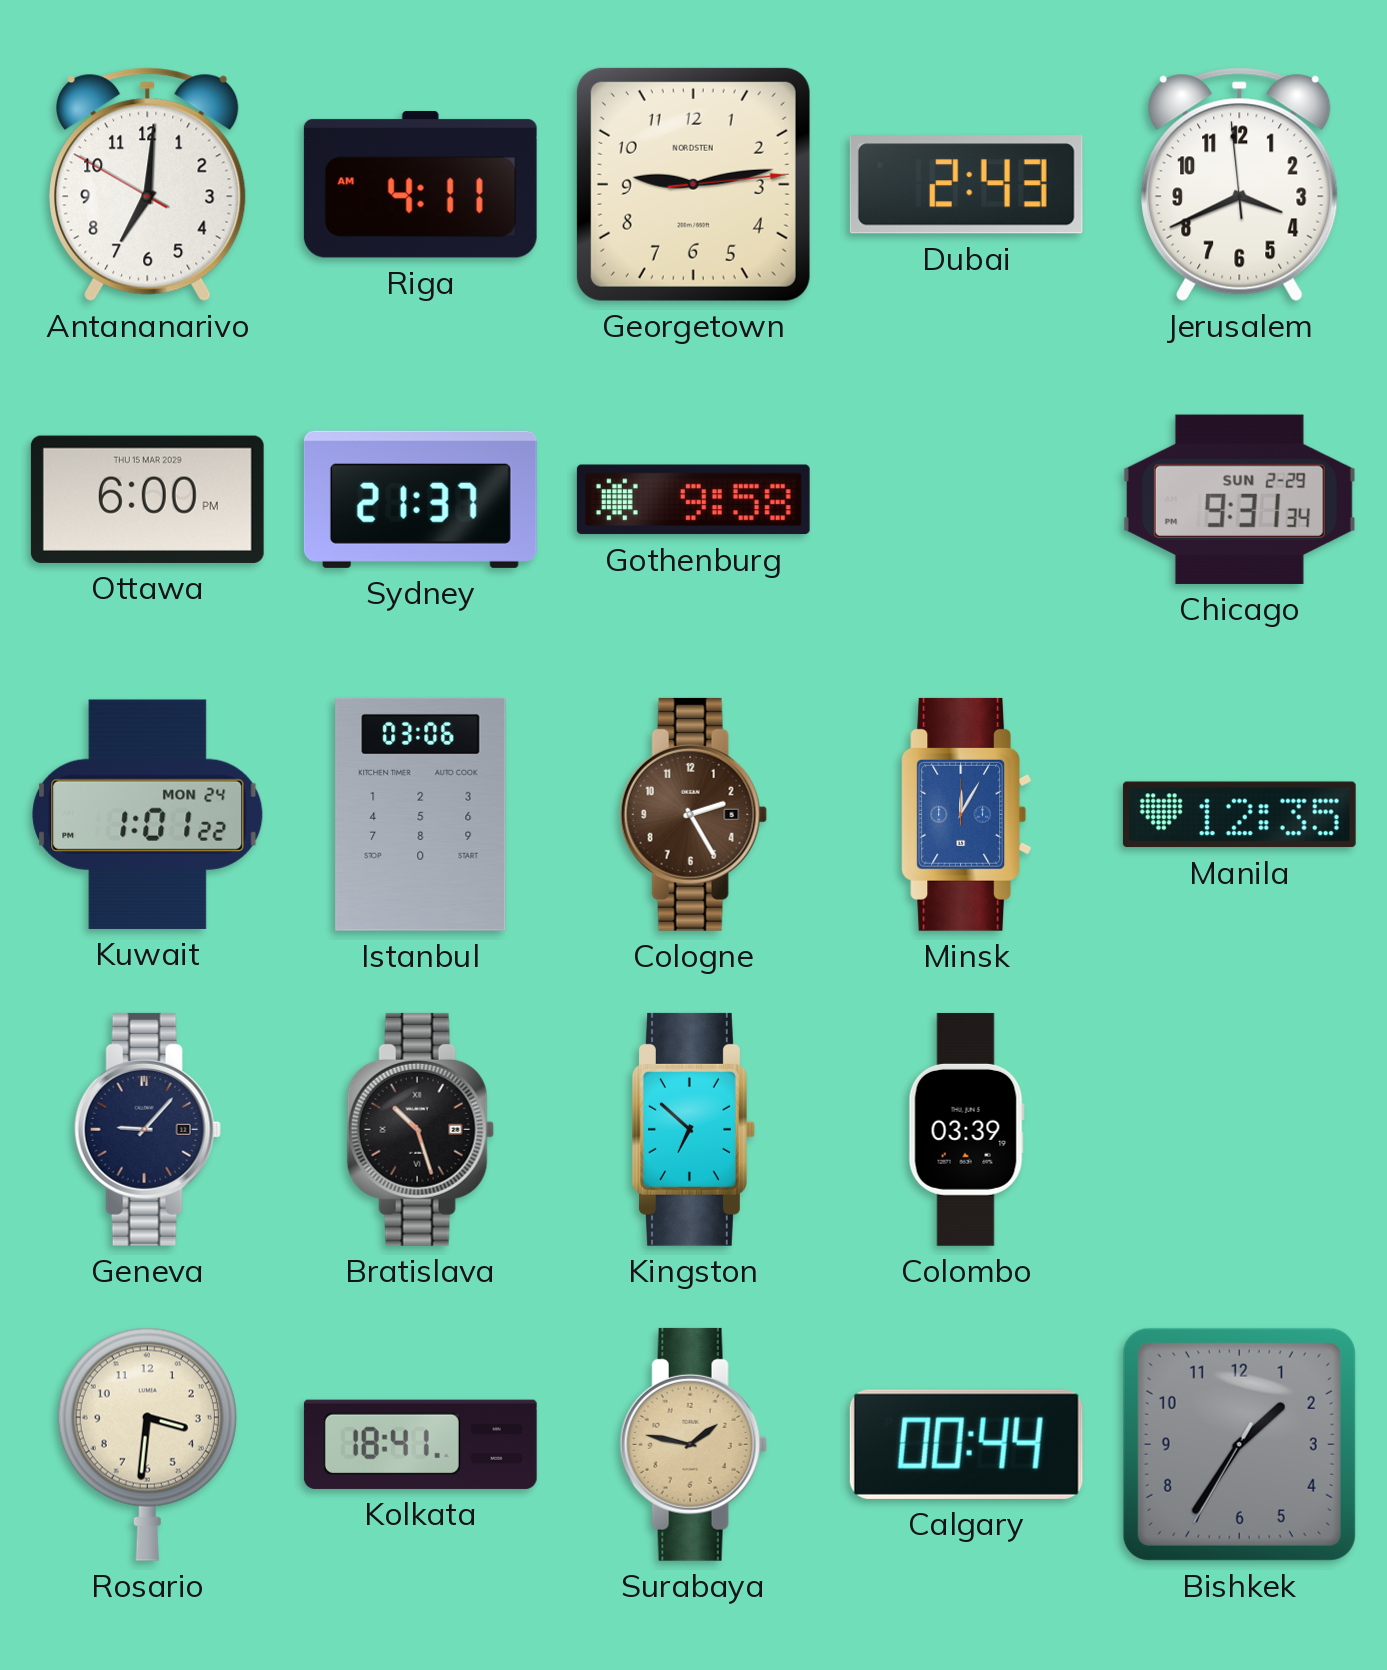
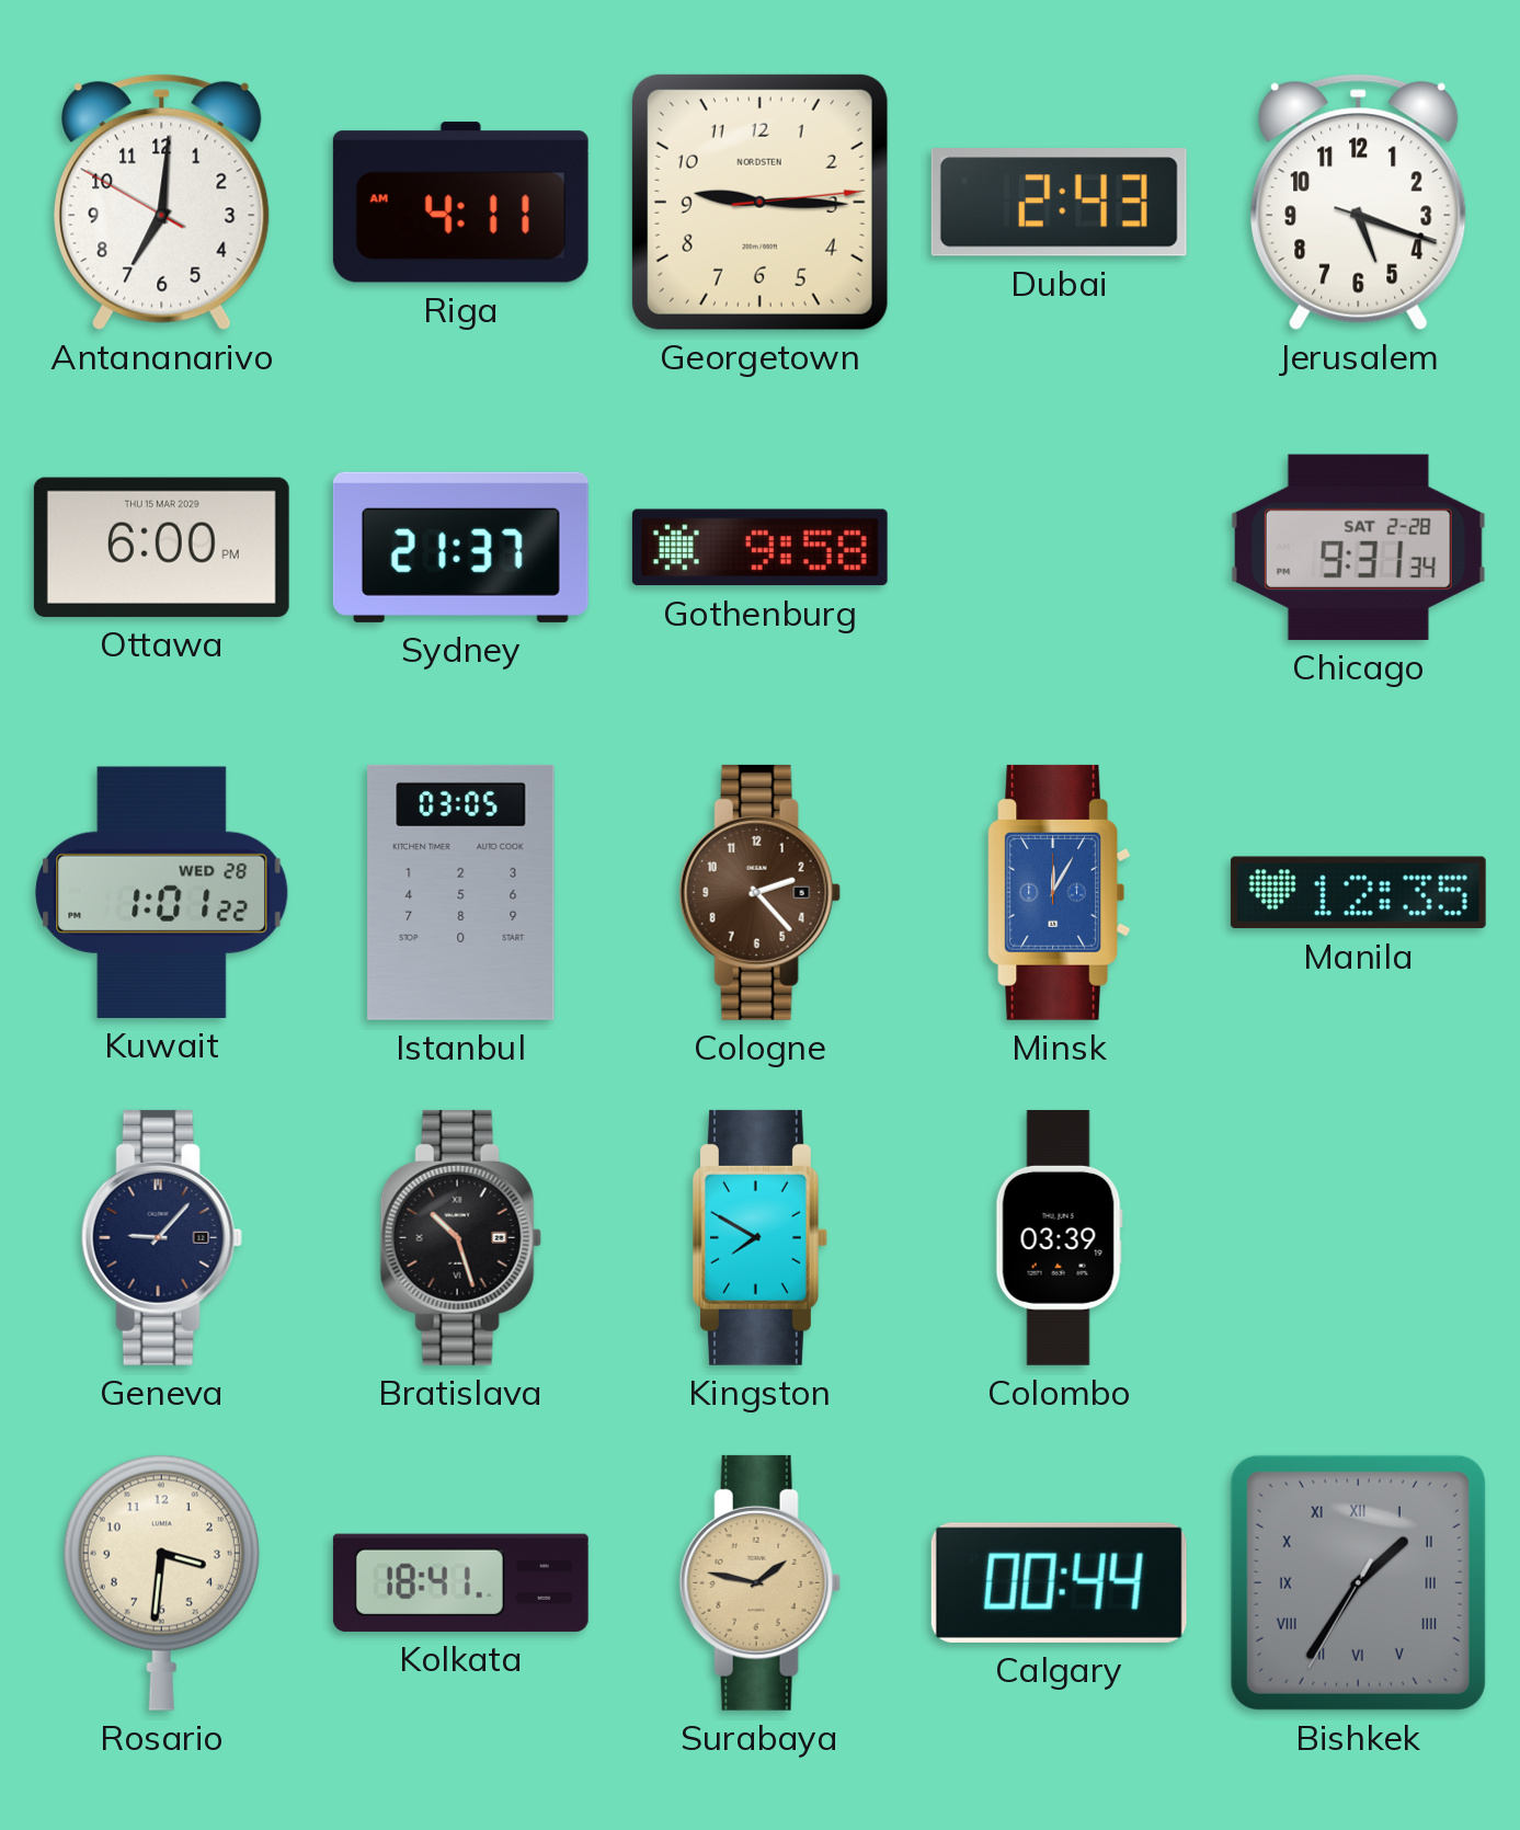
Georgetown: 9:13 -> 9:15
Jerusalem: 3:40 -> 5:18
Chicago date: SUN 2-29 -> SAT 2-28
Kuwait date: MON 24 -> WED 28
Istanbul: 03:06 -> 03:05
Cologne: 2:25 -> 2:23
Kingston: 6:52 -> 7:50
Bishkek numerals: Arabic -> Roman
